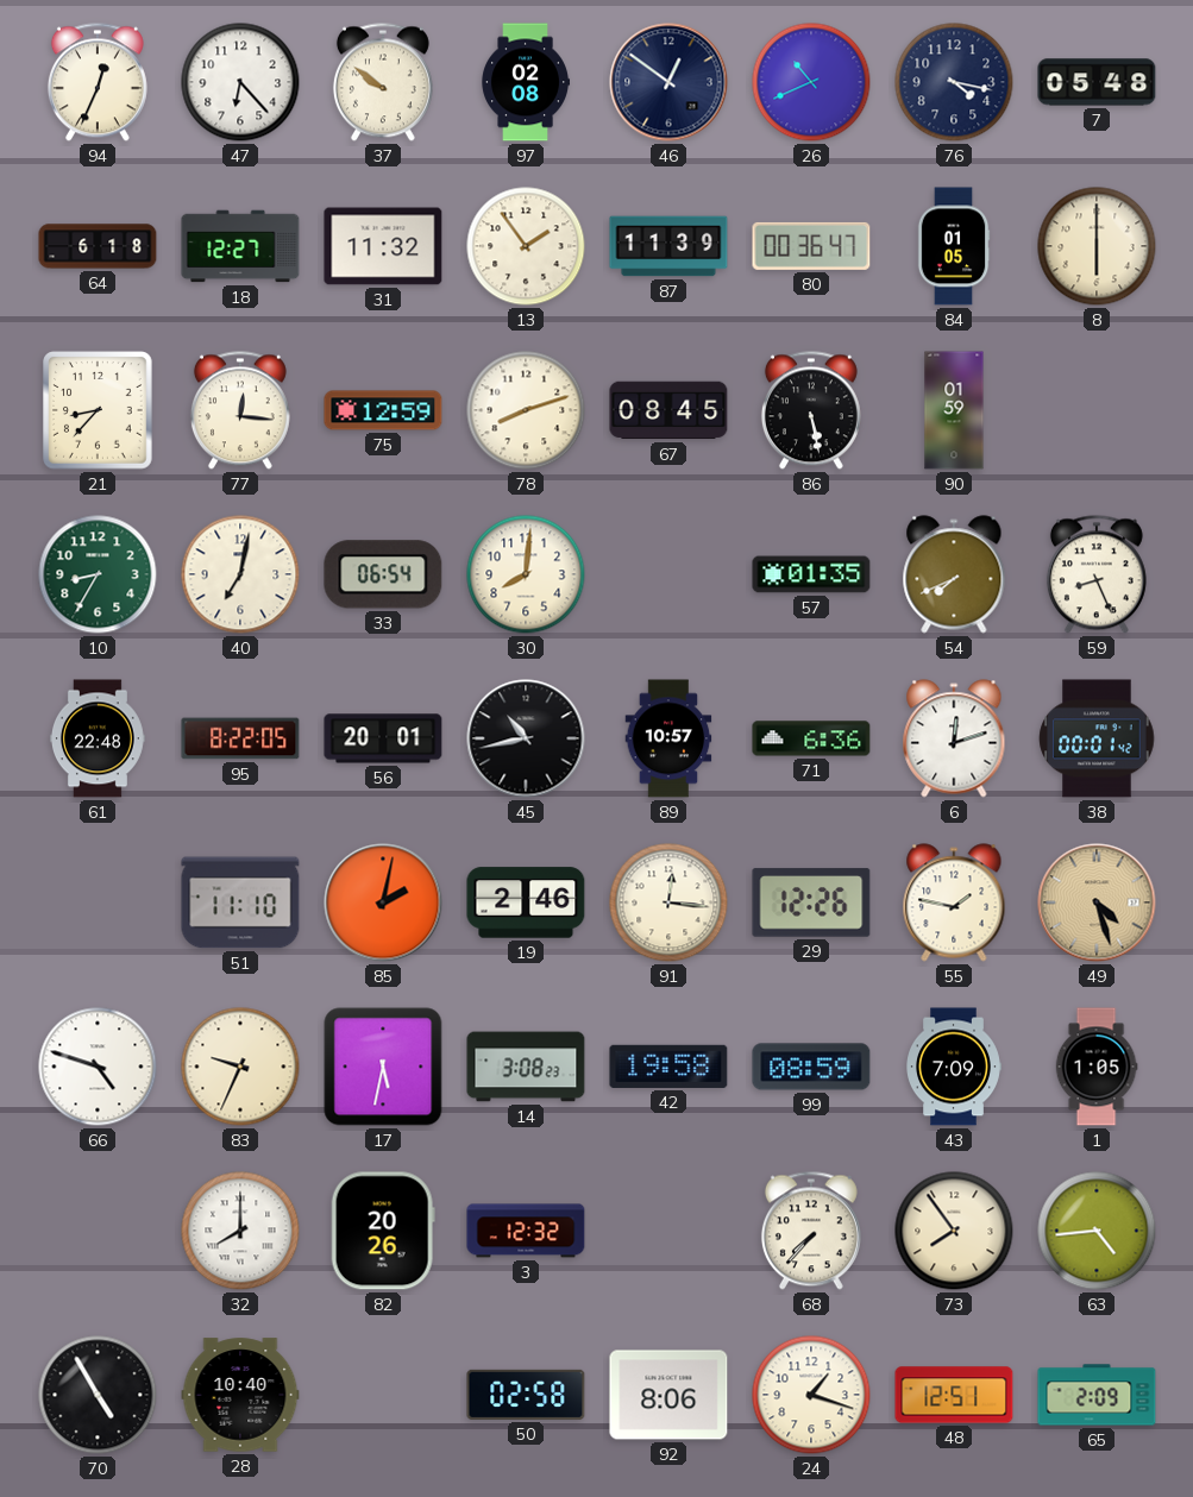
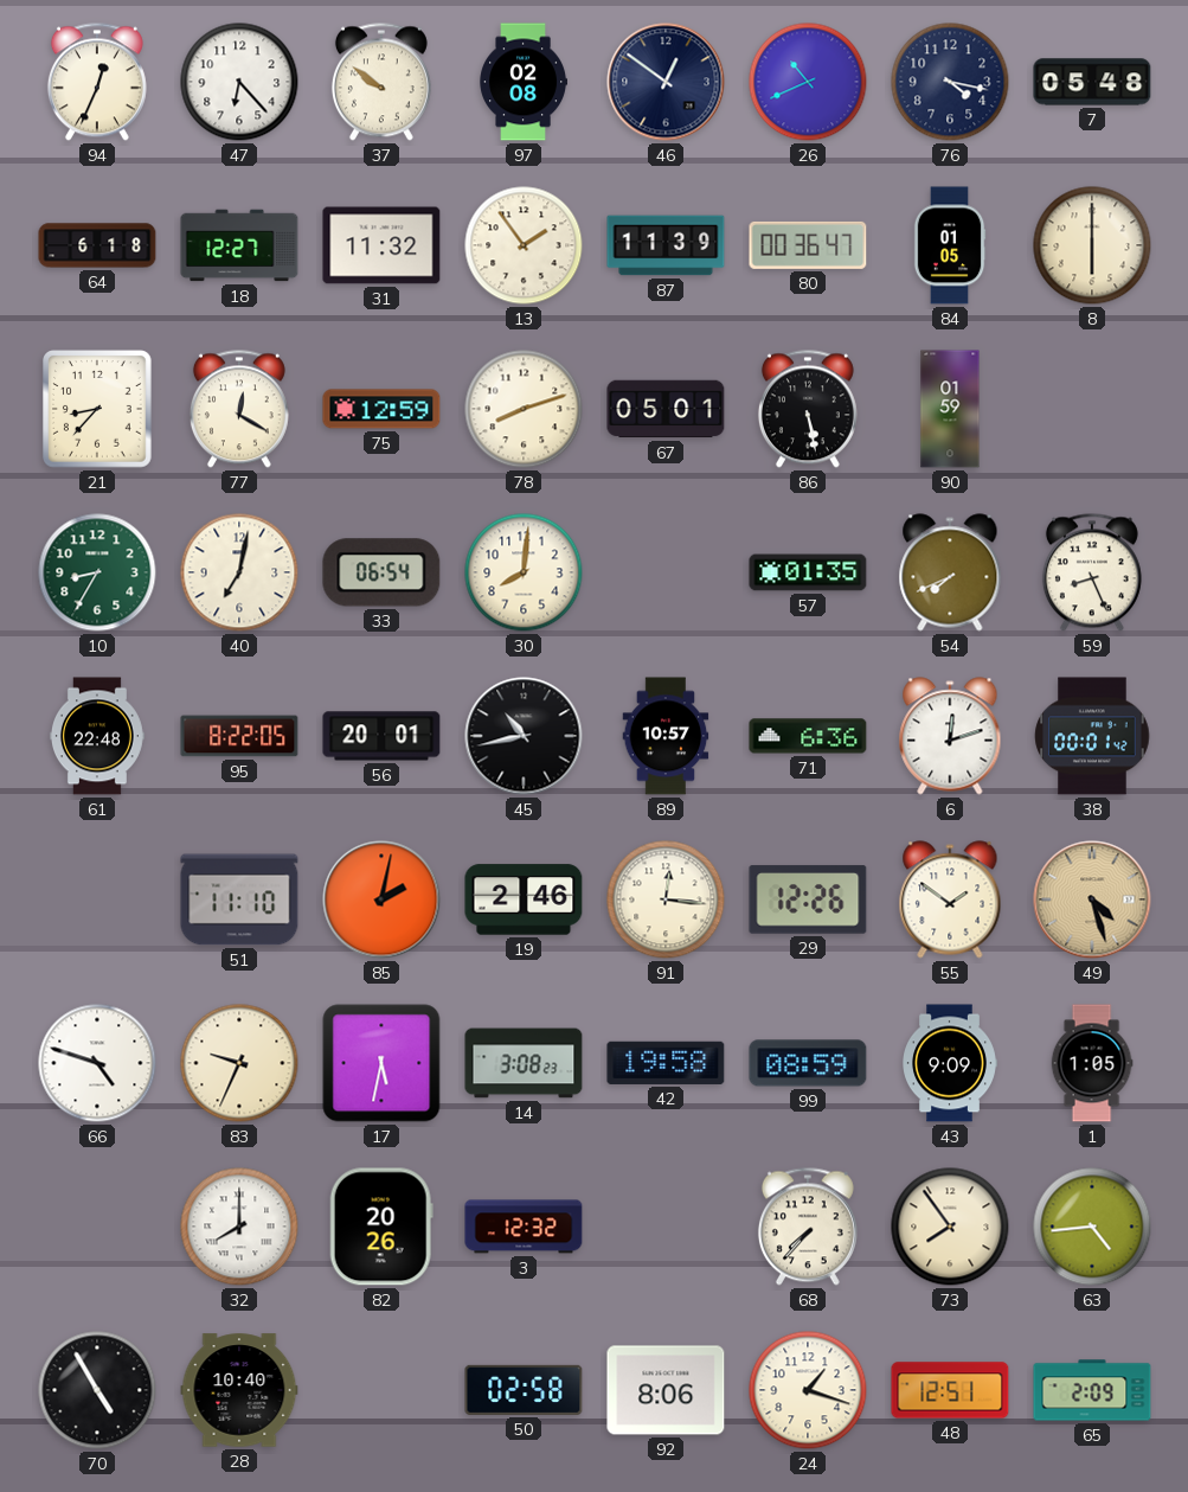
77: 12:16 -> 12:20
67: 08:45 -> 05:01
55: 1:47 -> 1:51
43: 7:09 -> 9:09
